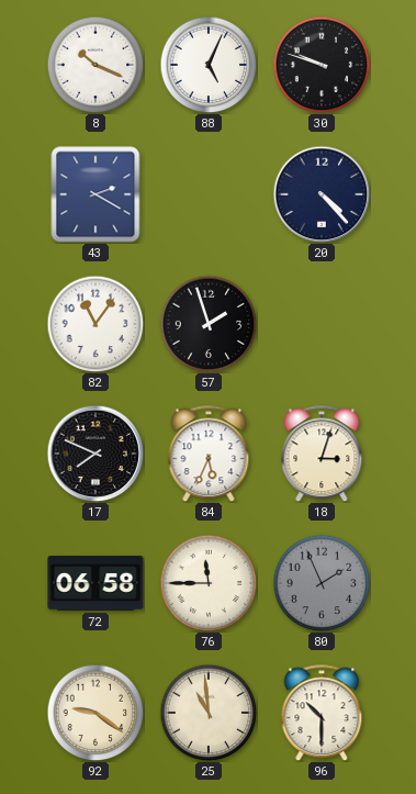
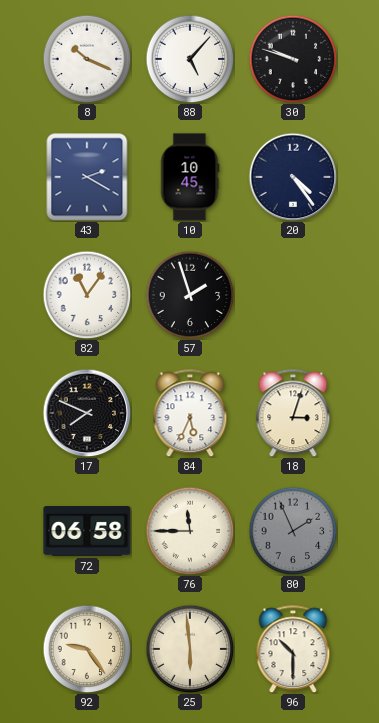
88: 5:04 -> 5:07
10: none -> 10:45
20: 4:23 -> 4:24
92: 9:21 -> 9:24
25: 10:59 -> 5:59
